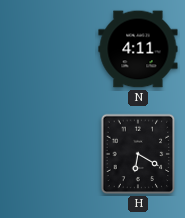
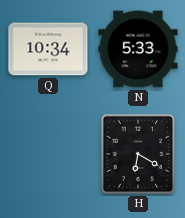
Q: none -> 10:34
N: 4:11 -> 5:33
